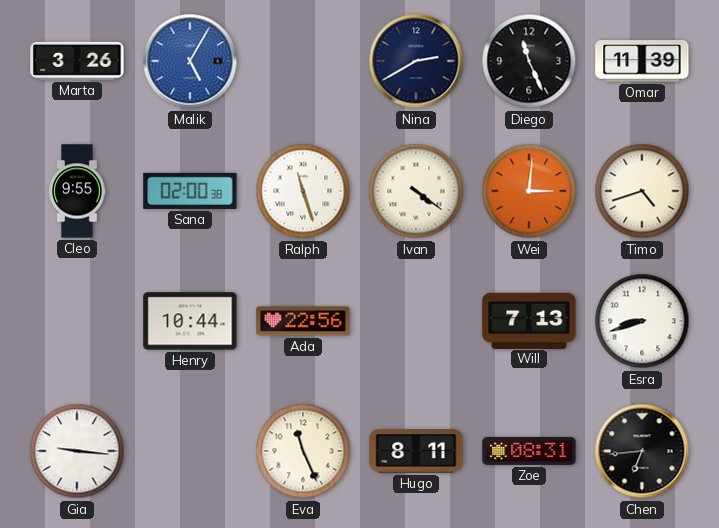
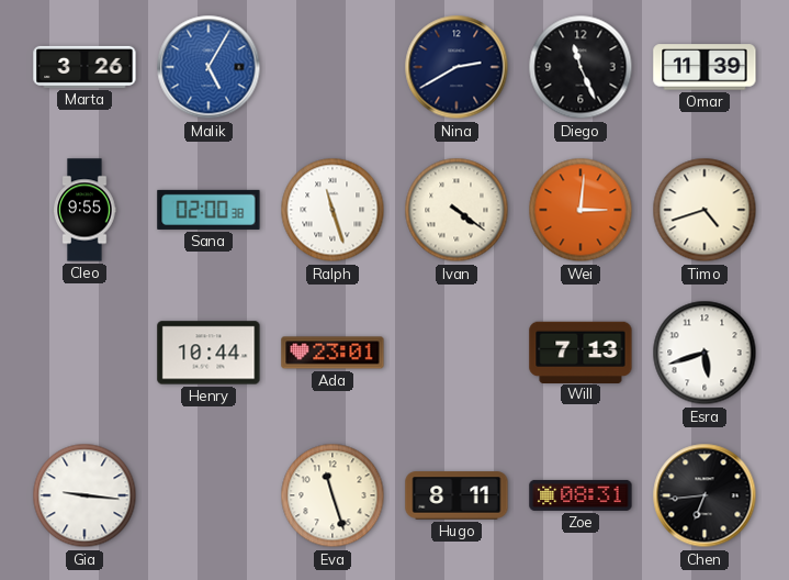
Ada: 22:56 -> 23:01
Esra: 8:42 -> 5:42
Eva: 11:26 -> 11:27
